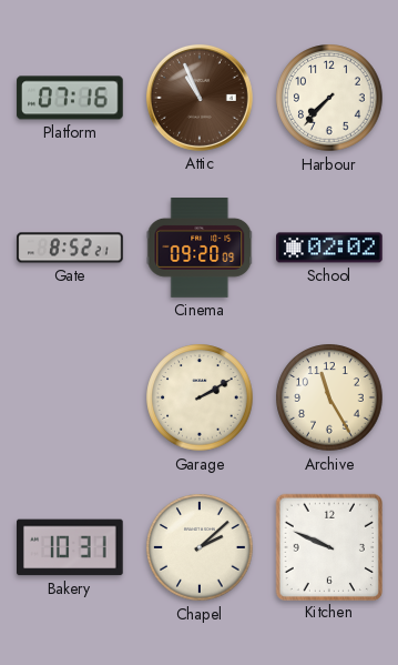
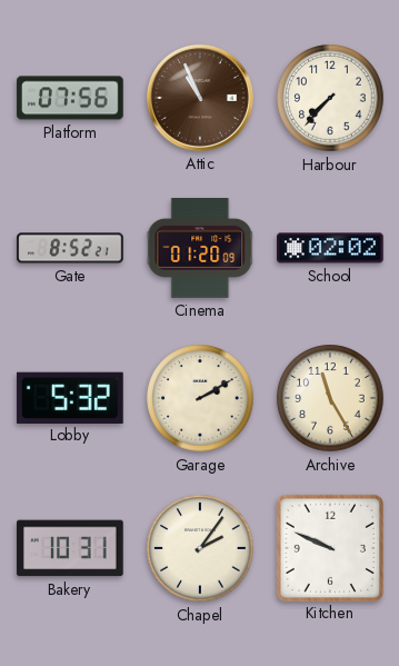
Platform: 07:16 -> 07:56
Cinema: 09:20 -> 01:20
Lobby: none -> 5:32
Chapel: 2:08 -> 2:06
